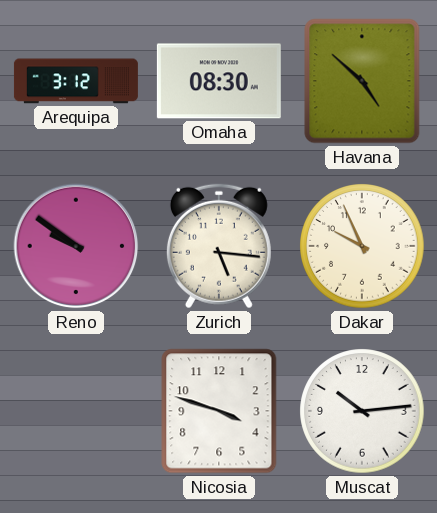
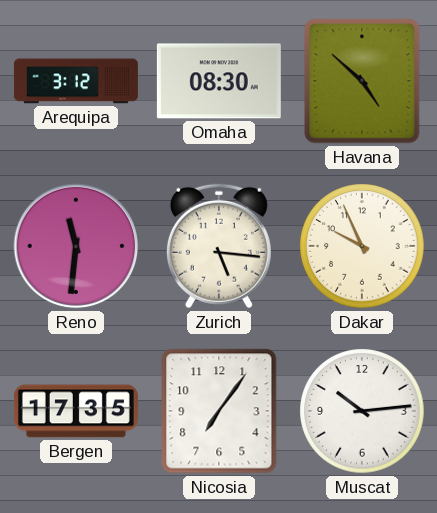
Reno: 9:51 -> 11:31
Bergen: none -> 17:35
Nicosia: 3:48 -> 7:06
